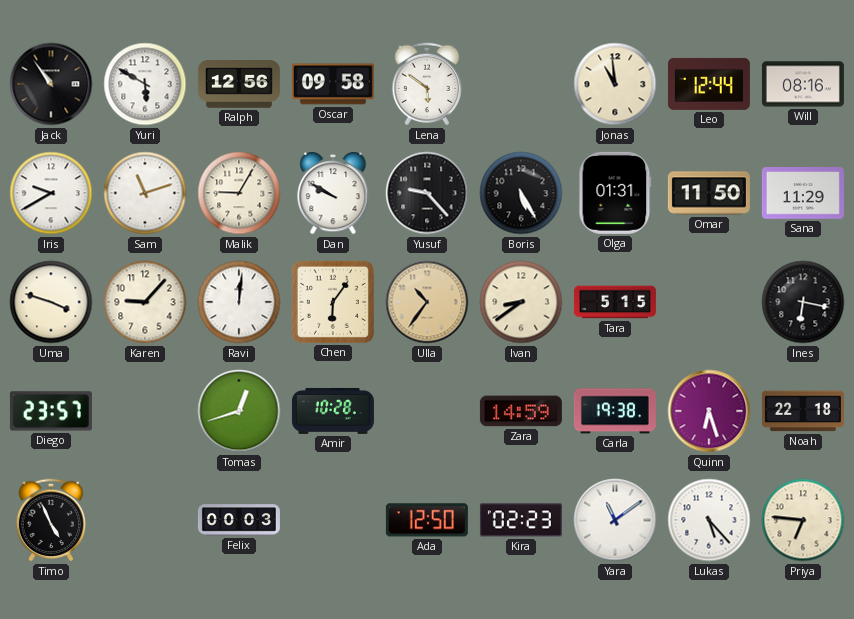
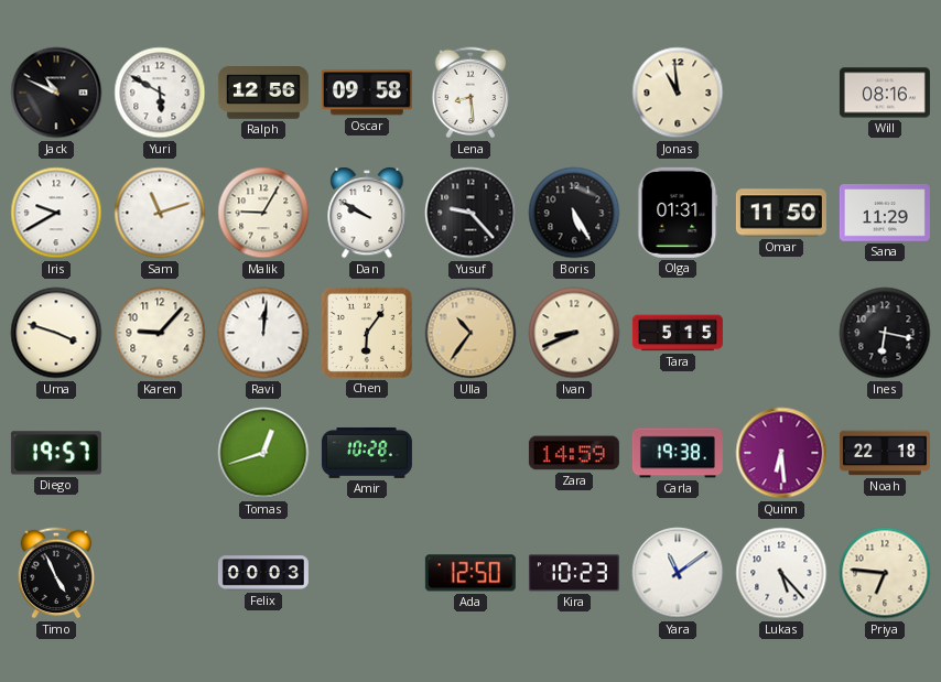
Jack: 10:54 -> 10:49
Lena: 5:51 -> 8:29
Leo: 12:44 -> none
Ivan: 8:39 -> 8:41
Diego: 23:57 -> 19:57
Quinn: 6:27 -> 6:29
Kira: 02:23 -> 10:23
